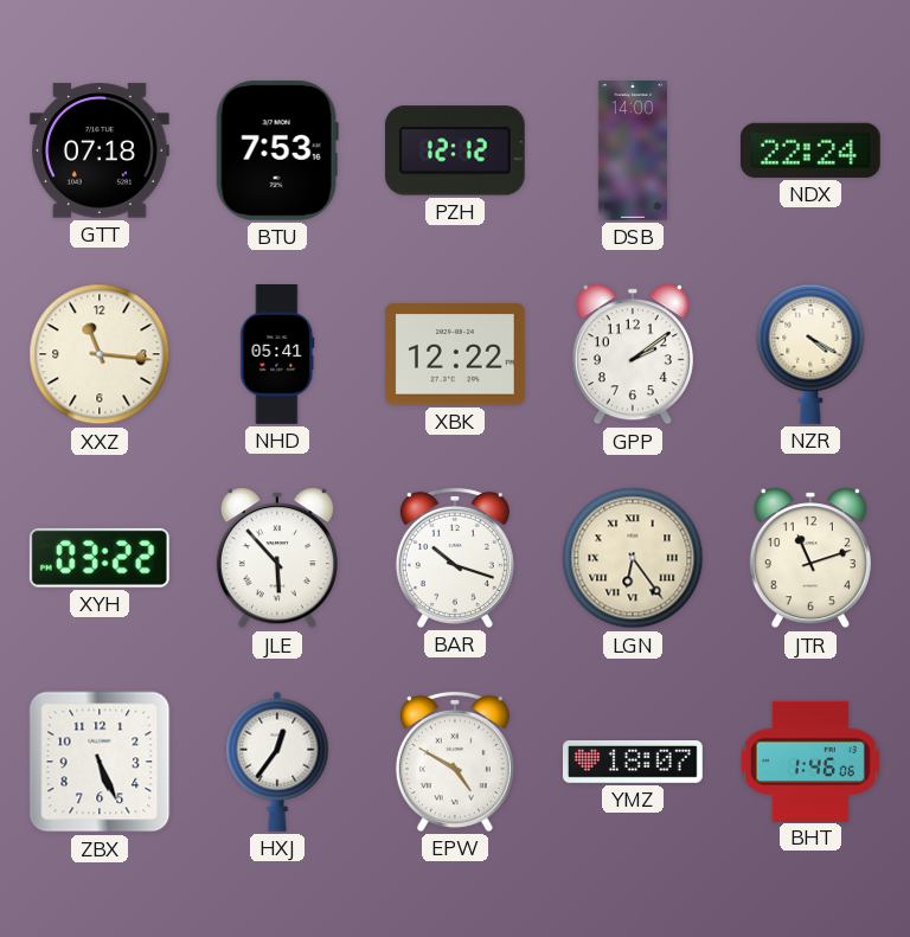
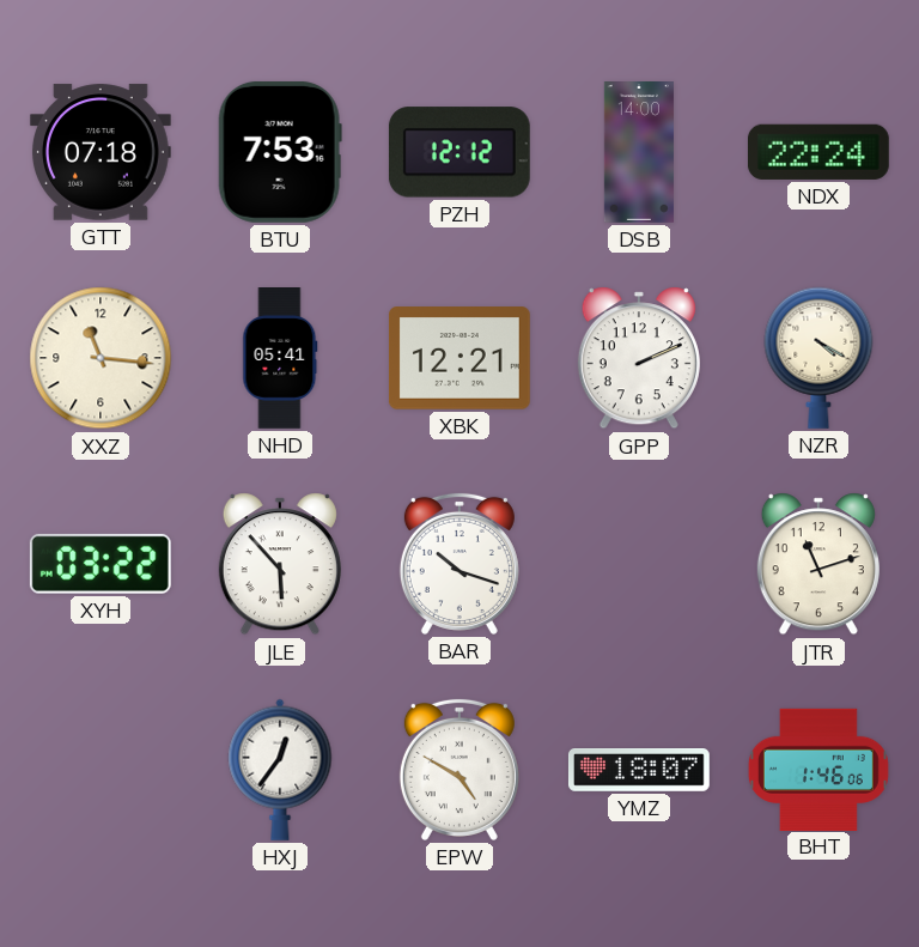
XBK: 12:22 -> 12:21
GPP: 2:09 -> 2:11
LGN: 6:24 -> none
ZBX: 5:26 -> none
